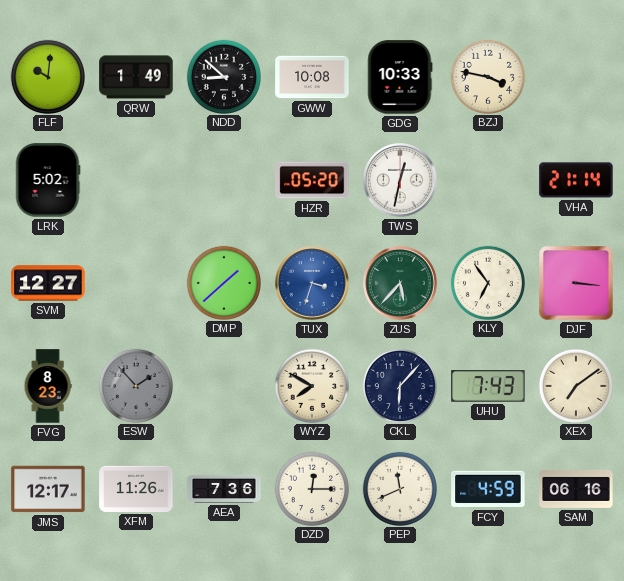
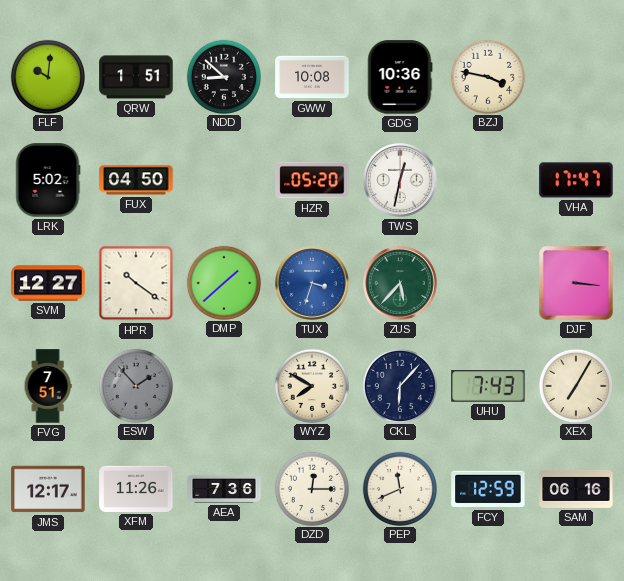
QRW: 1:49 -> 1:51
GDG: 10:33 -> 10:36
FUX: none -> 04:50
VHA: 21:14 -> 17:47
HPR: none -> 10:21
KLY: 6:54 -> none
FVG: 8:23 -> 7:51
XEX: 7:09 -> 7:05
FCY: 4:59 -> 12:59
